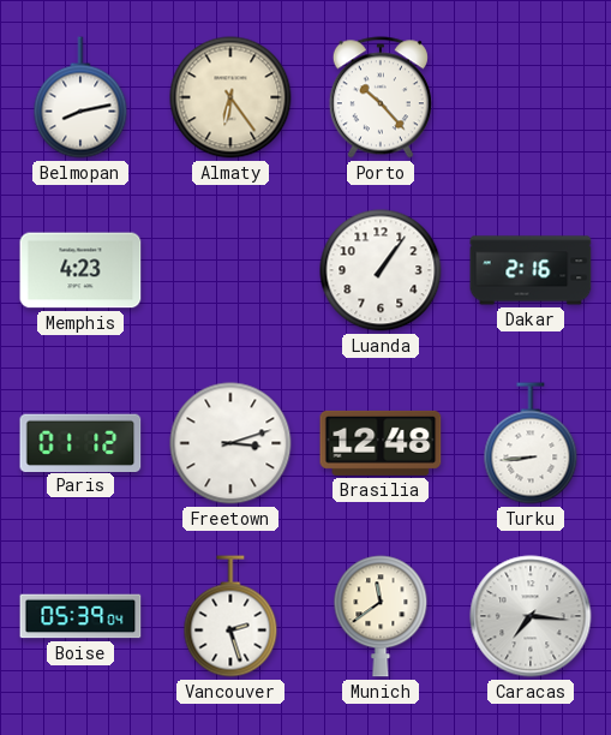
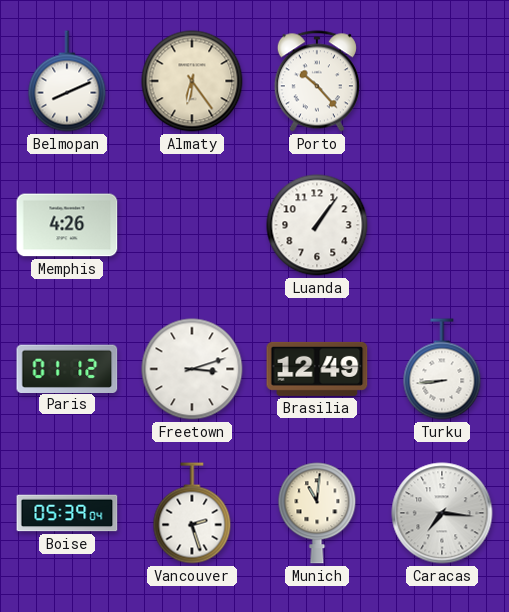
Belmopan: 8:13 -> 8:11
Memphis: 4:23 -> 4:26
Dakar: 2:16 -> none
Brasilia: 12:48 -> 12:49
Munich: 11:39 -> 11:01
